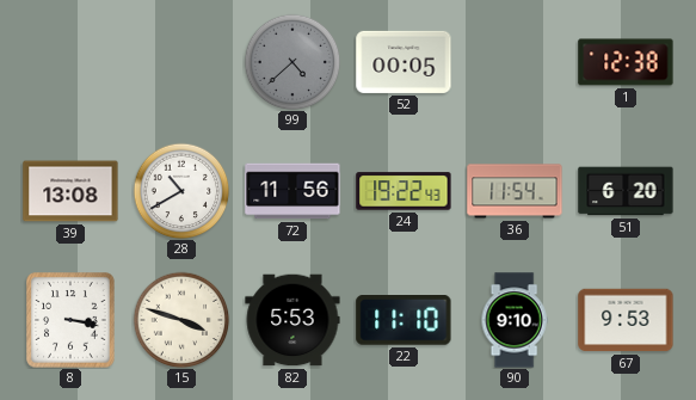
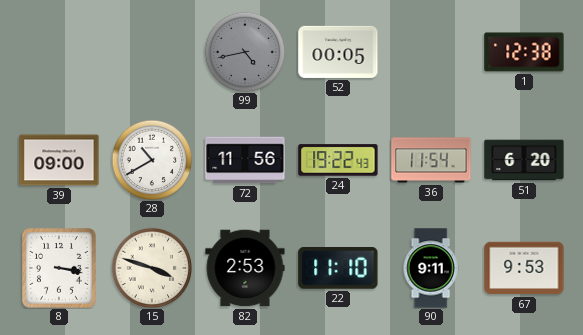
99: 4:38 -> 4:43
39: 13:08 -> 09:00
82: 5:53 -> 2:53
90: 9:10 -> 9:11
